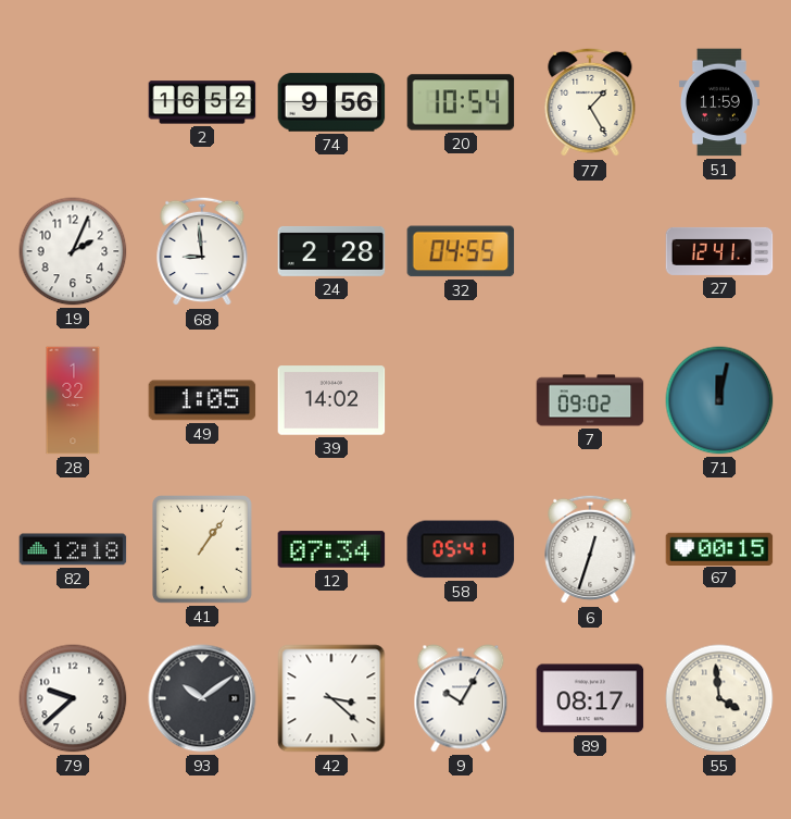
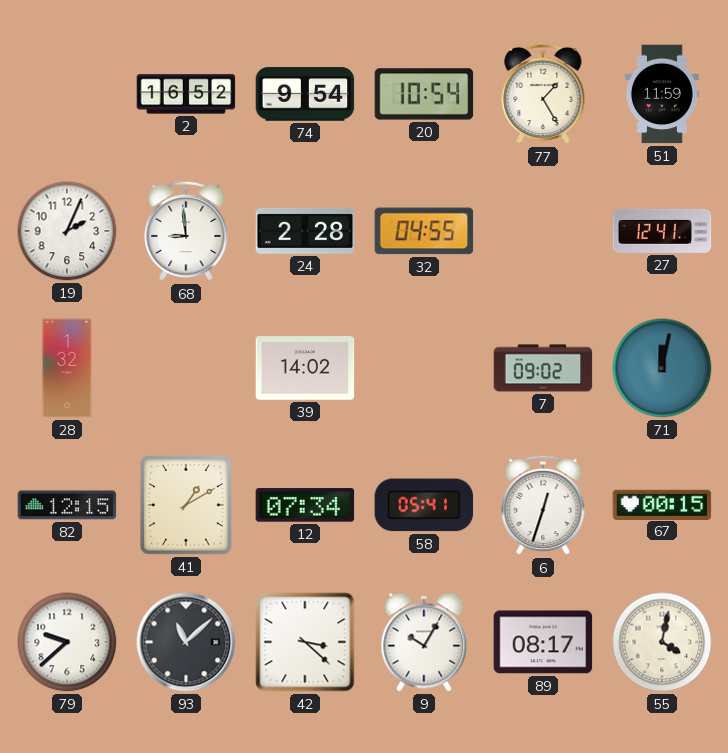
74: 9:56 -> 9:54
49: 1:05 -> none
82: 12:18 -> 12:15
41: 1:06 -> 1:10
93: 10:09 -> 11:08
55: 3:59 -> 4:02
